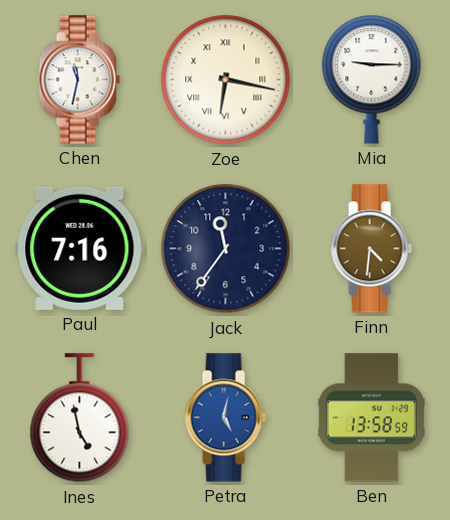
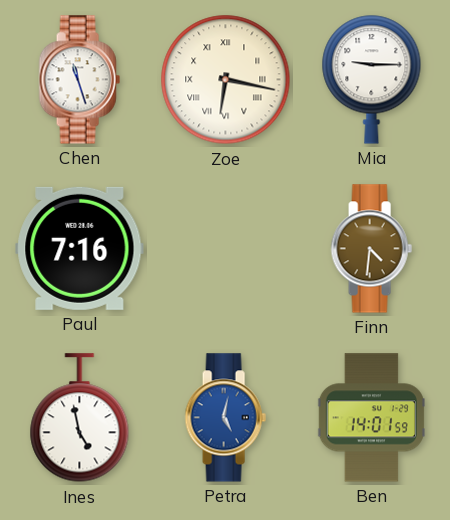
Chen: 11:32 -> 11:27
Jack: 11:36 -> none
Ben: 13:58 -> 14:01
